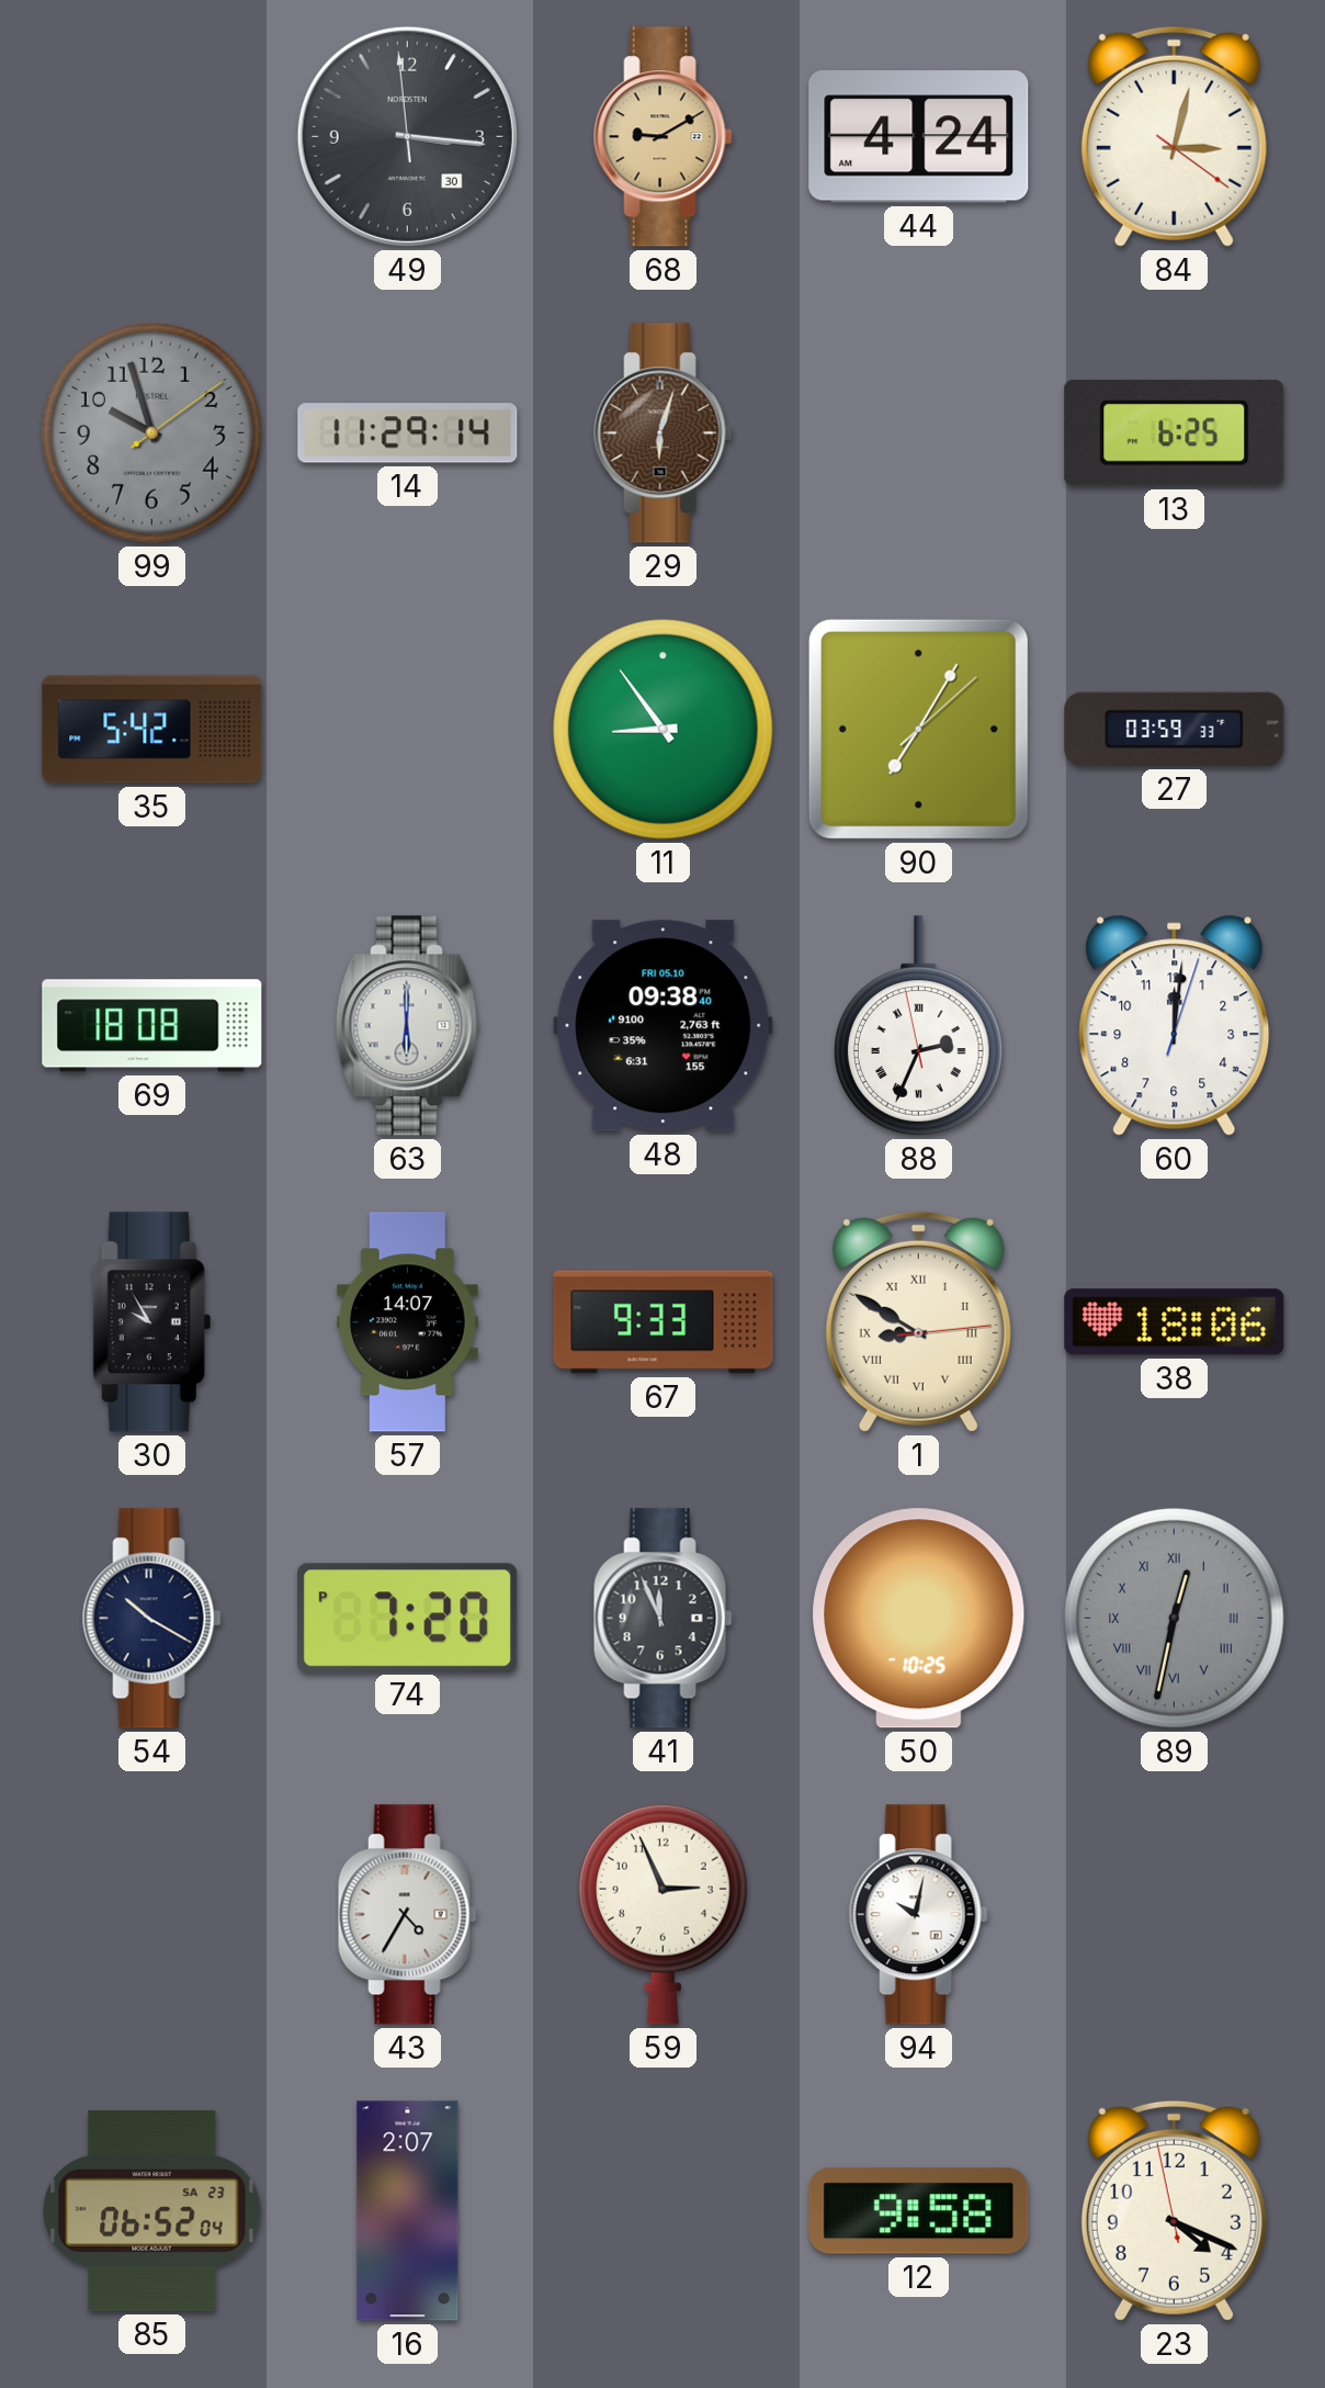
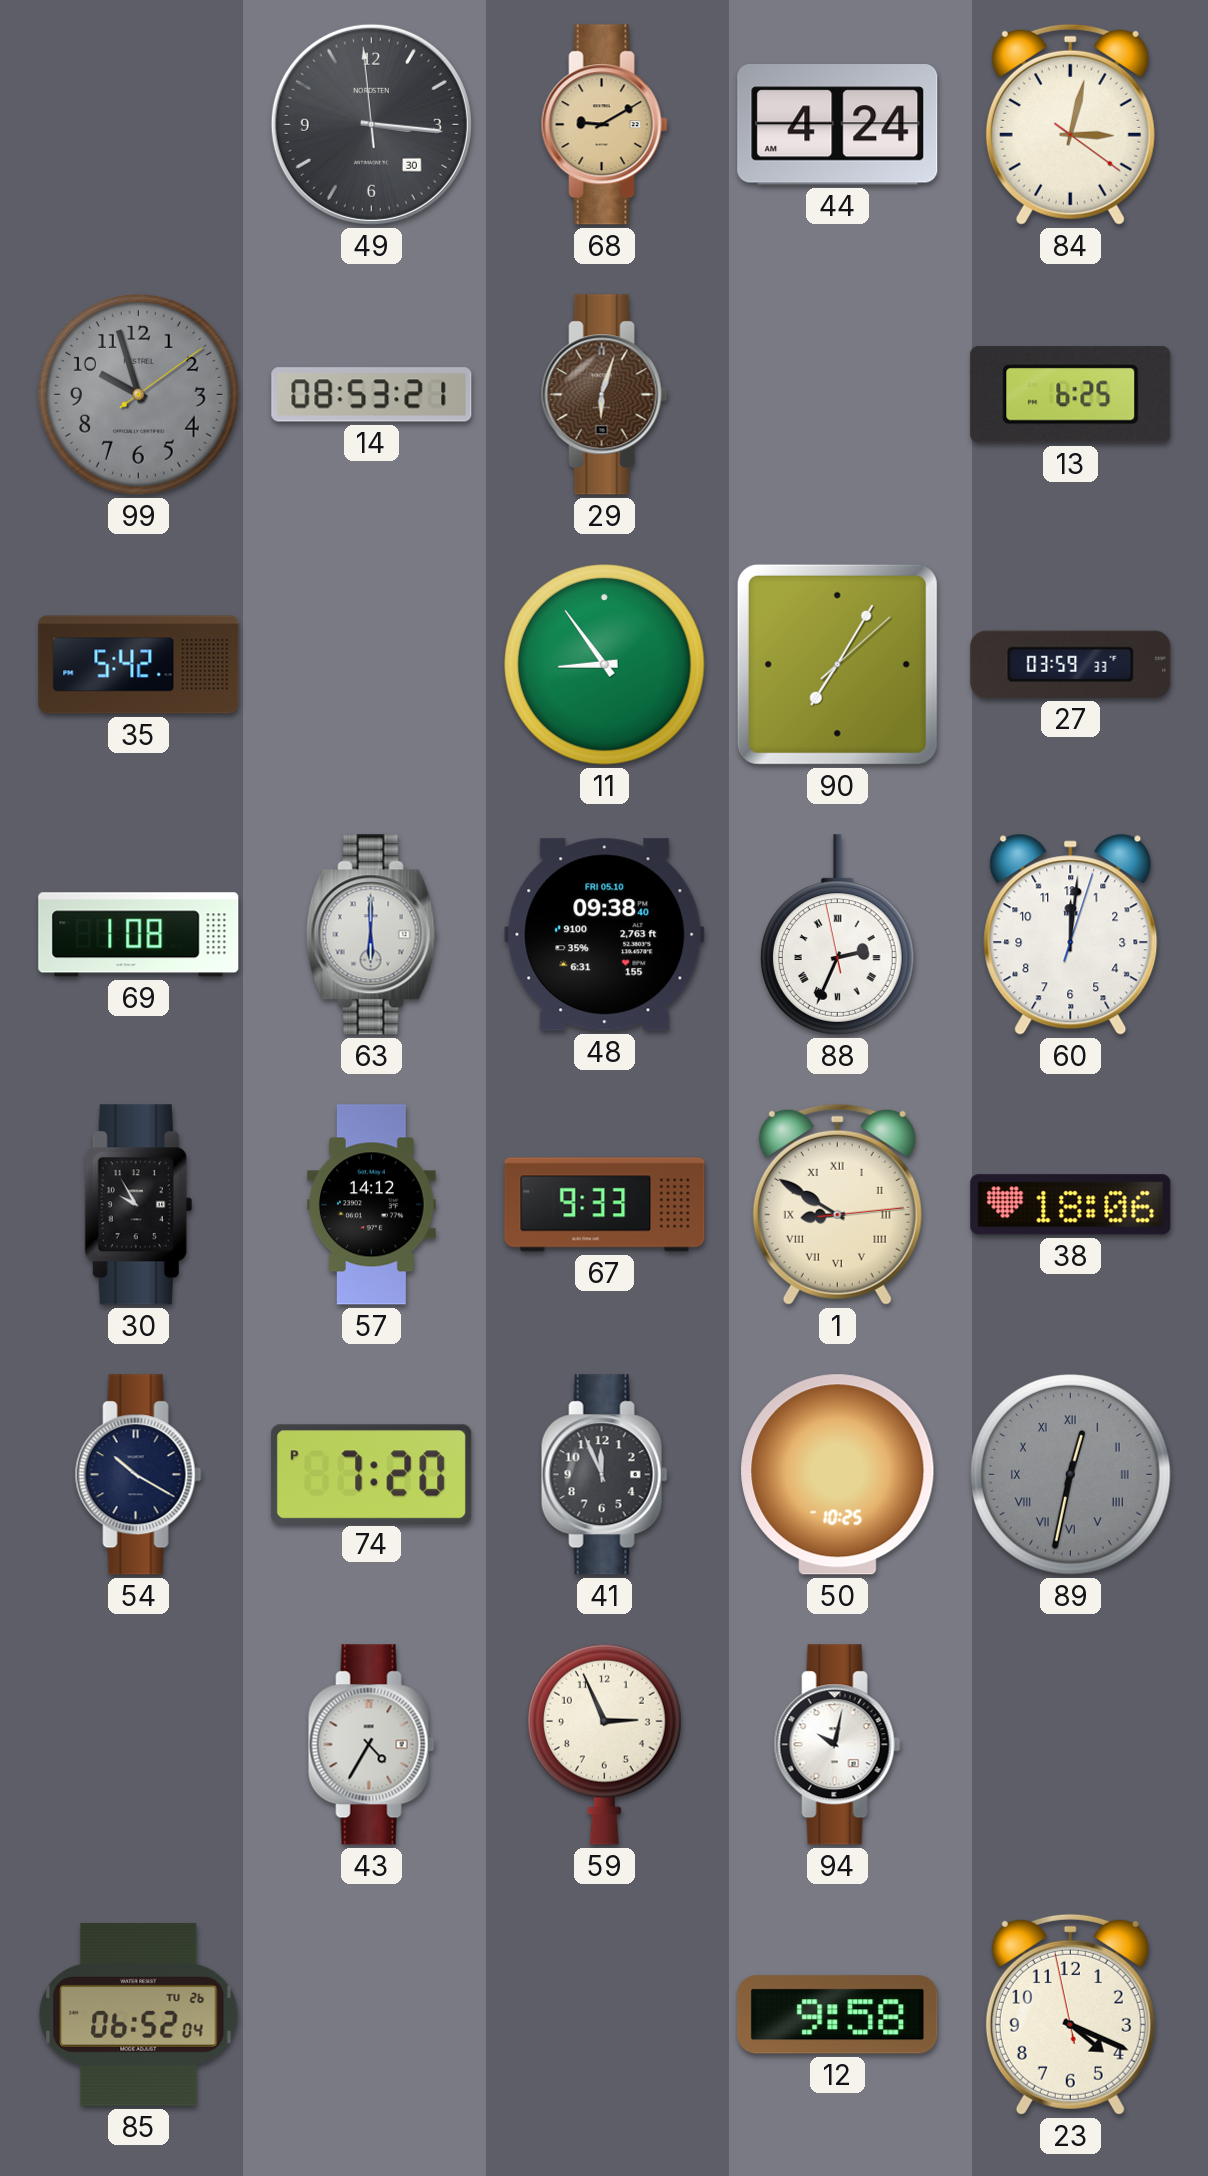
14: 11:29 -> 08:53
69: 18:08 -> 1:08
57: 14:07 -> 14:12
85 date: SA 23 -> TU 26
16: 2:07 -> none
